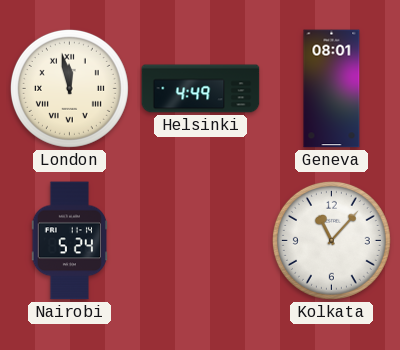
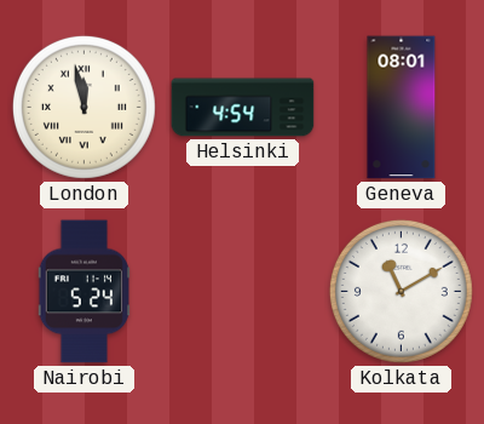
Helsinki: 4:49 -> 4:54
Kolkata: 11:07 -> 11:10
